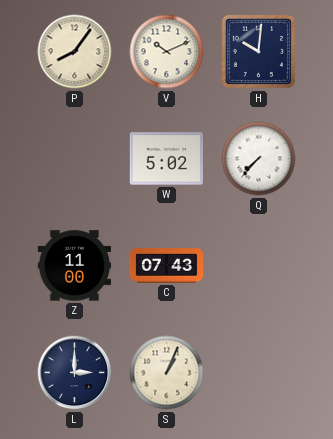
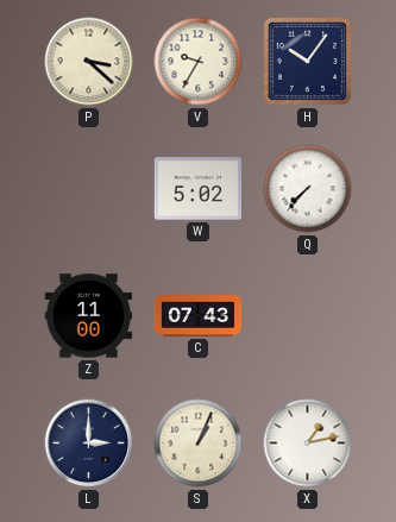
P: 8:06 -> 3:22
V: 10:11 -> 9:35
H: 10:01 -> 10:06
X: none -> 1:13
